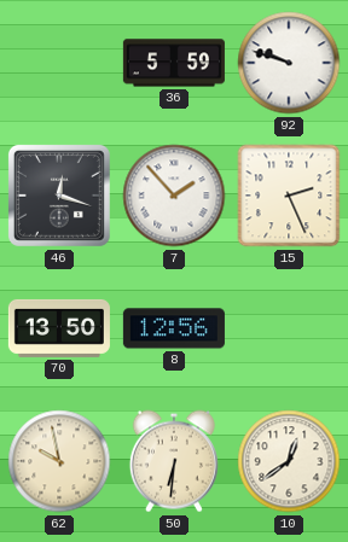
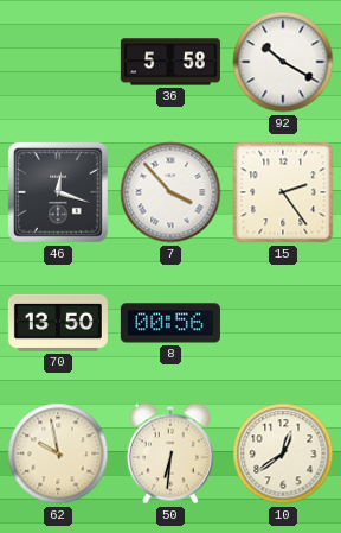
36: 5:59 -> 5:58
92: 9:48 -> 10:20
7: 1:53 -> 3:53
15: 2:26 -> 2:24
8: 12:56 -> 00:56
